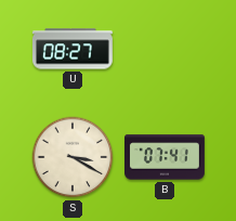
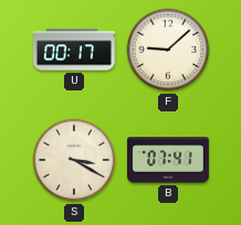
U: 08:27 -> 00:17
F: none -> 9:08
